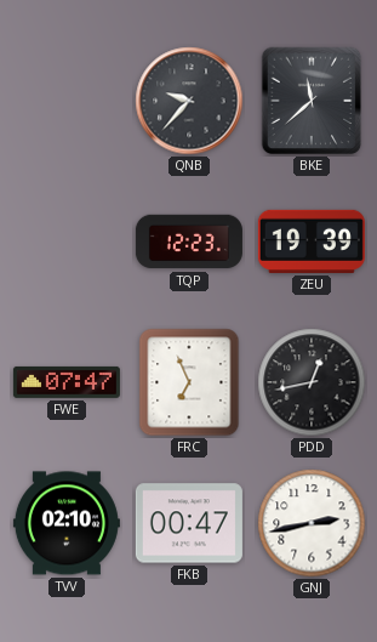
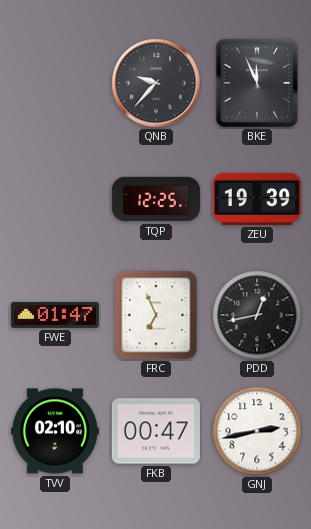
BKE: 11:38 -> 11:56
TQP: 12:23 -> 12:25
FWE: 07:47 -> 01:47
